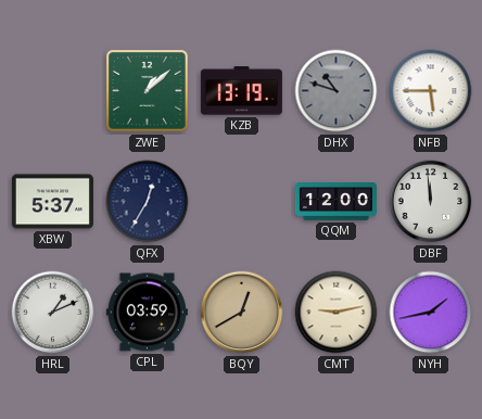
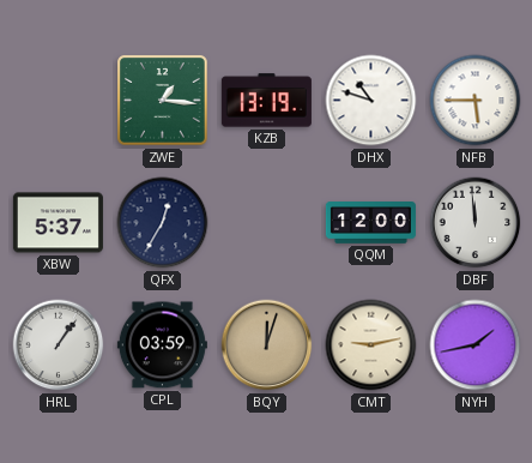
ZWE: 1:08 -> 1:16
DHX dial: grey -> white
HRL: 1:11 -> 1:06
BQY: 12:40 -> 12:03
